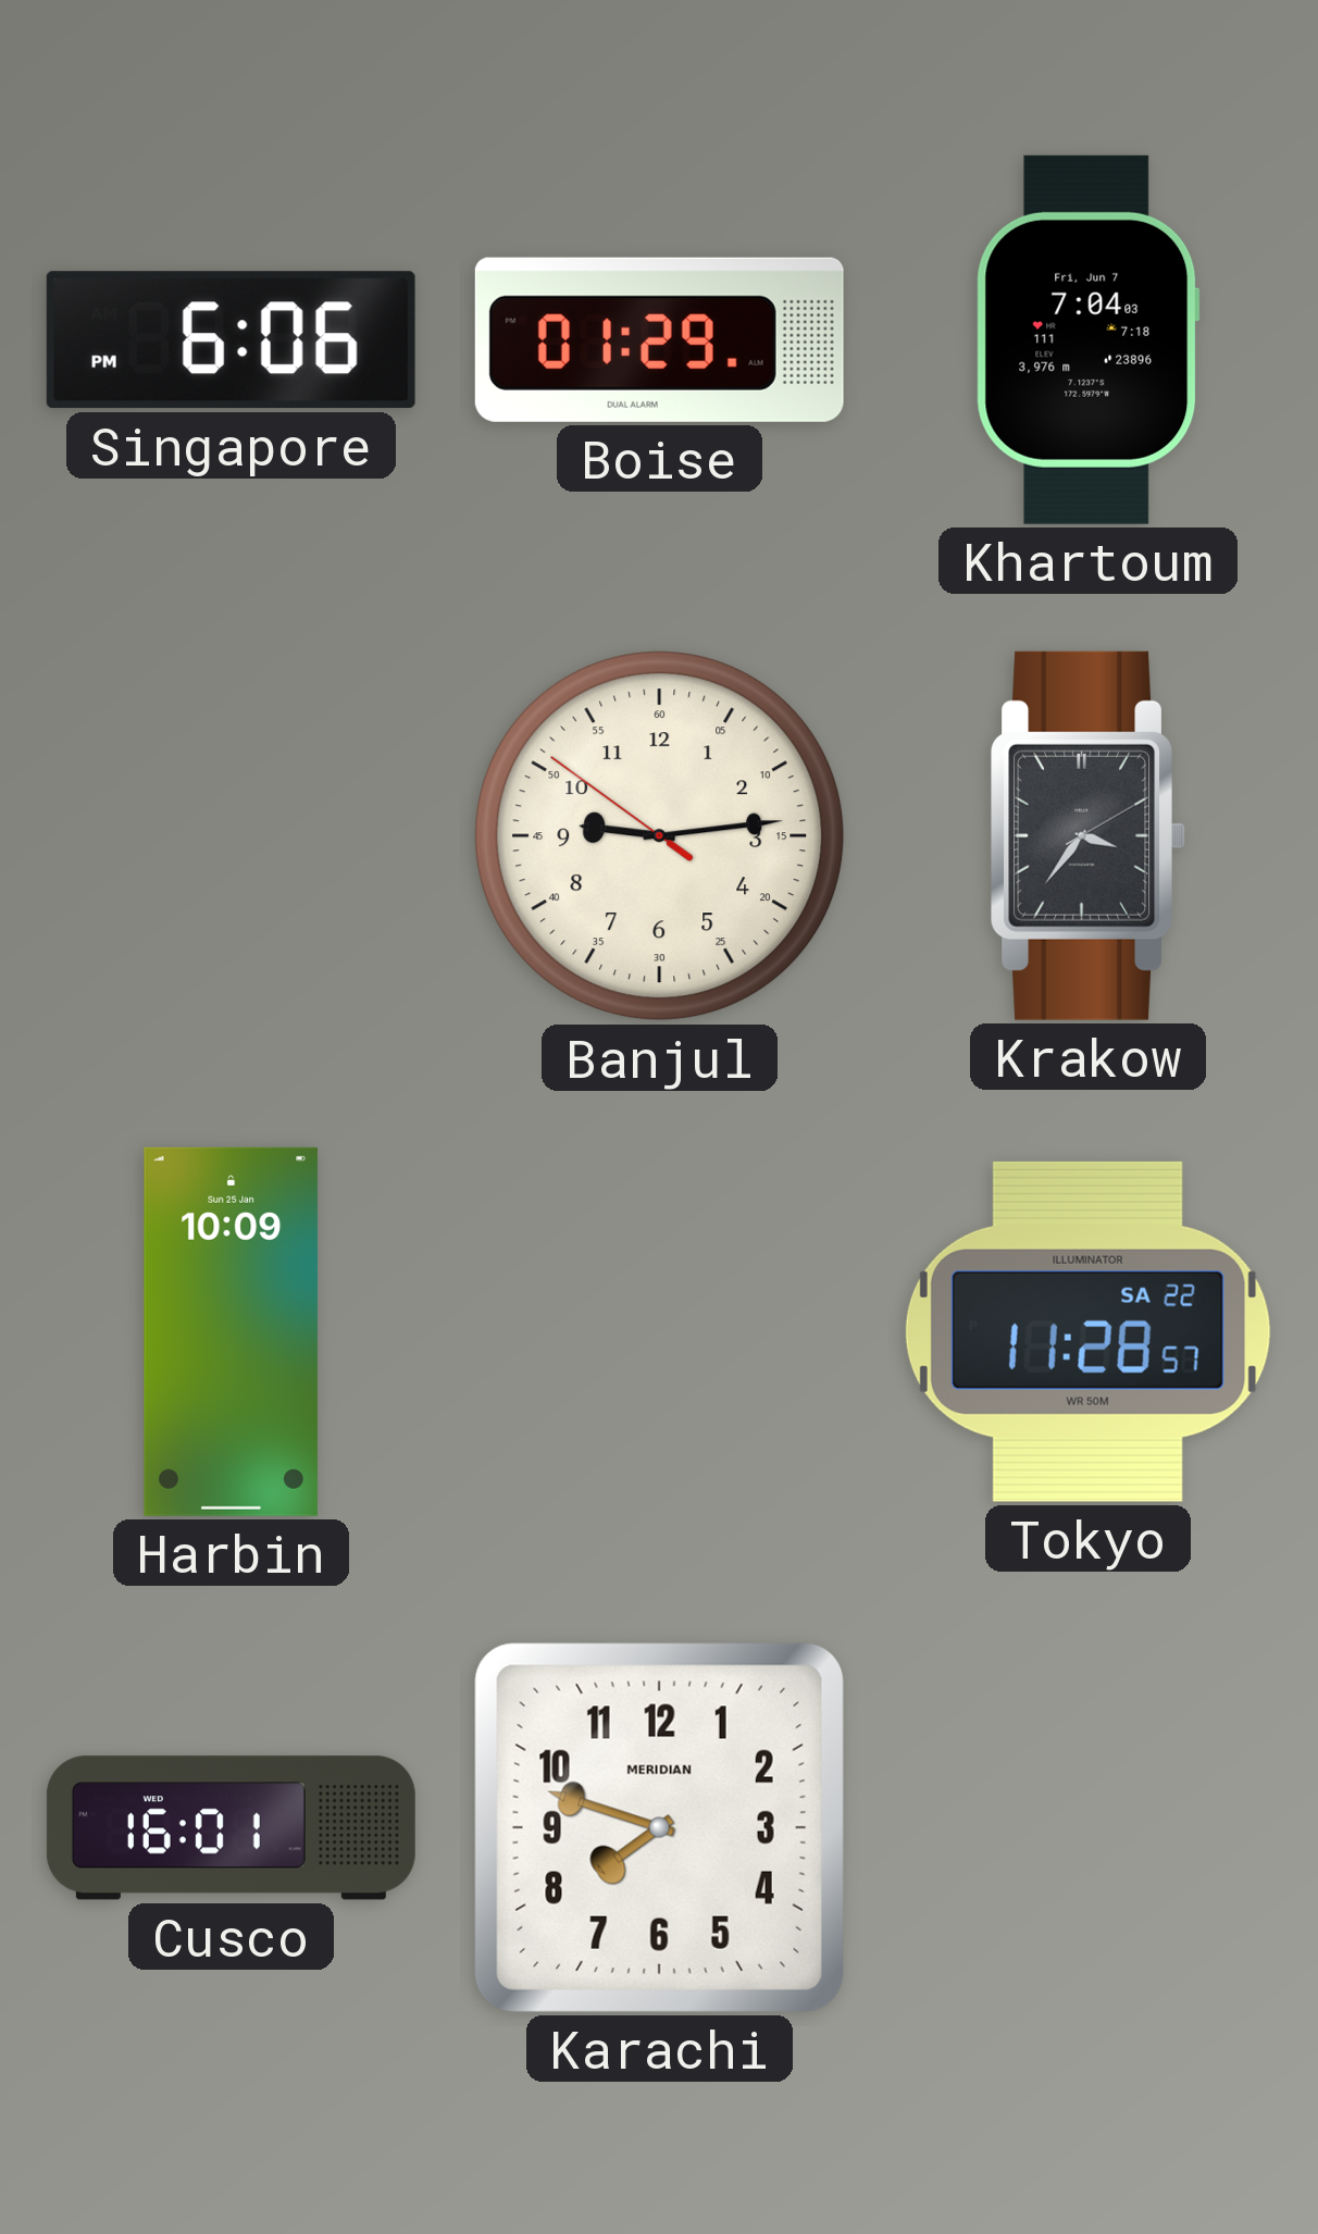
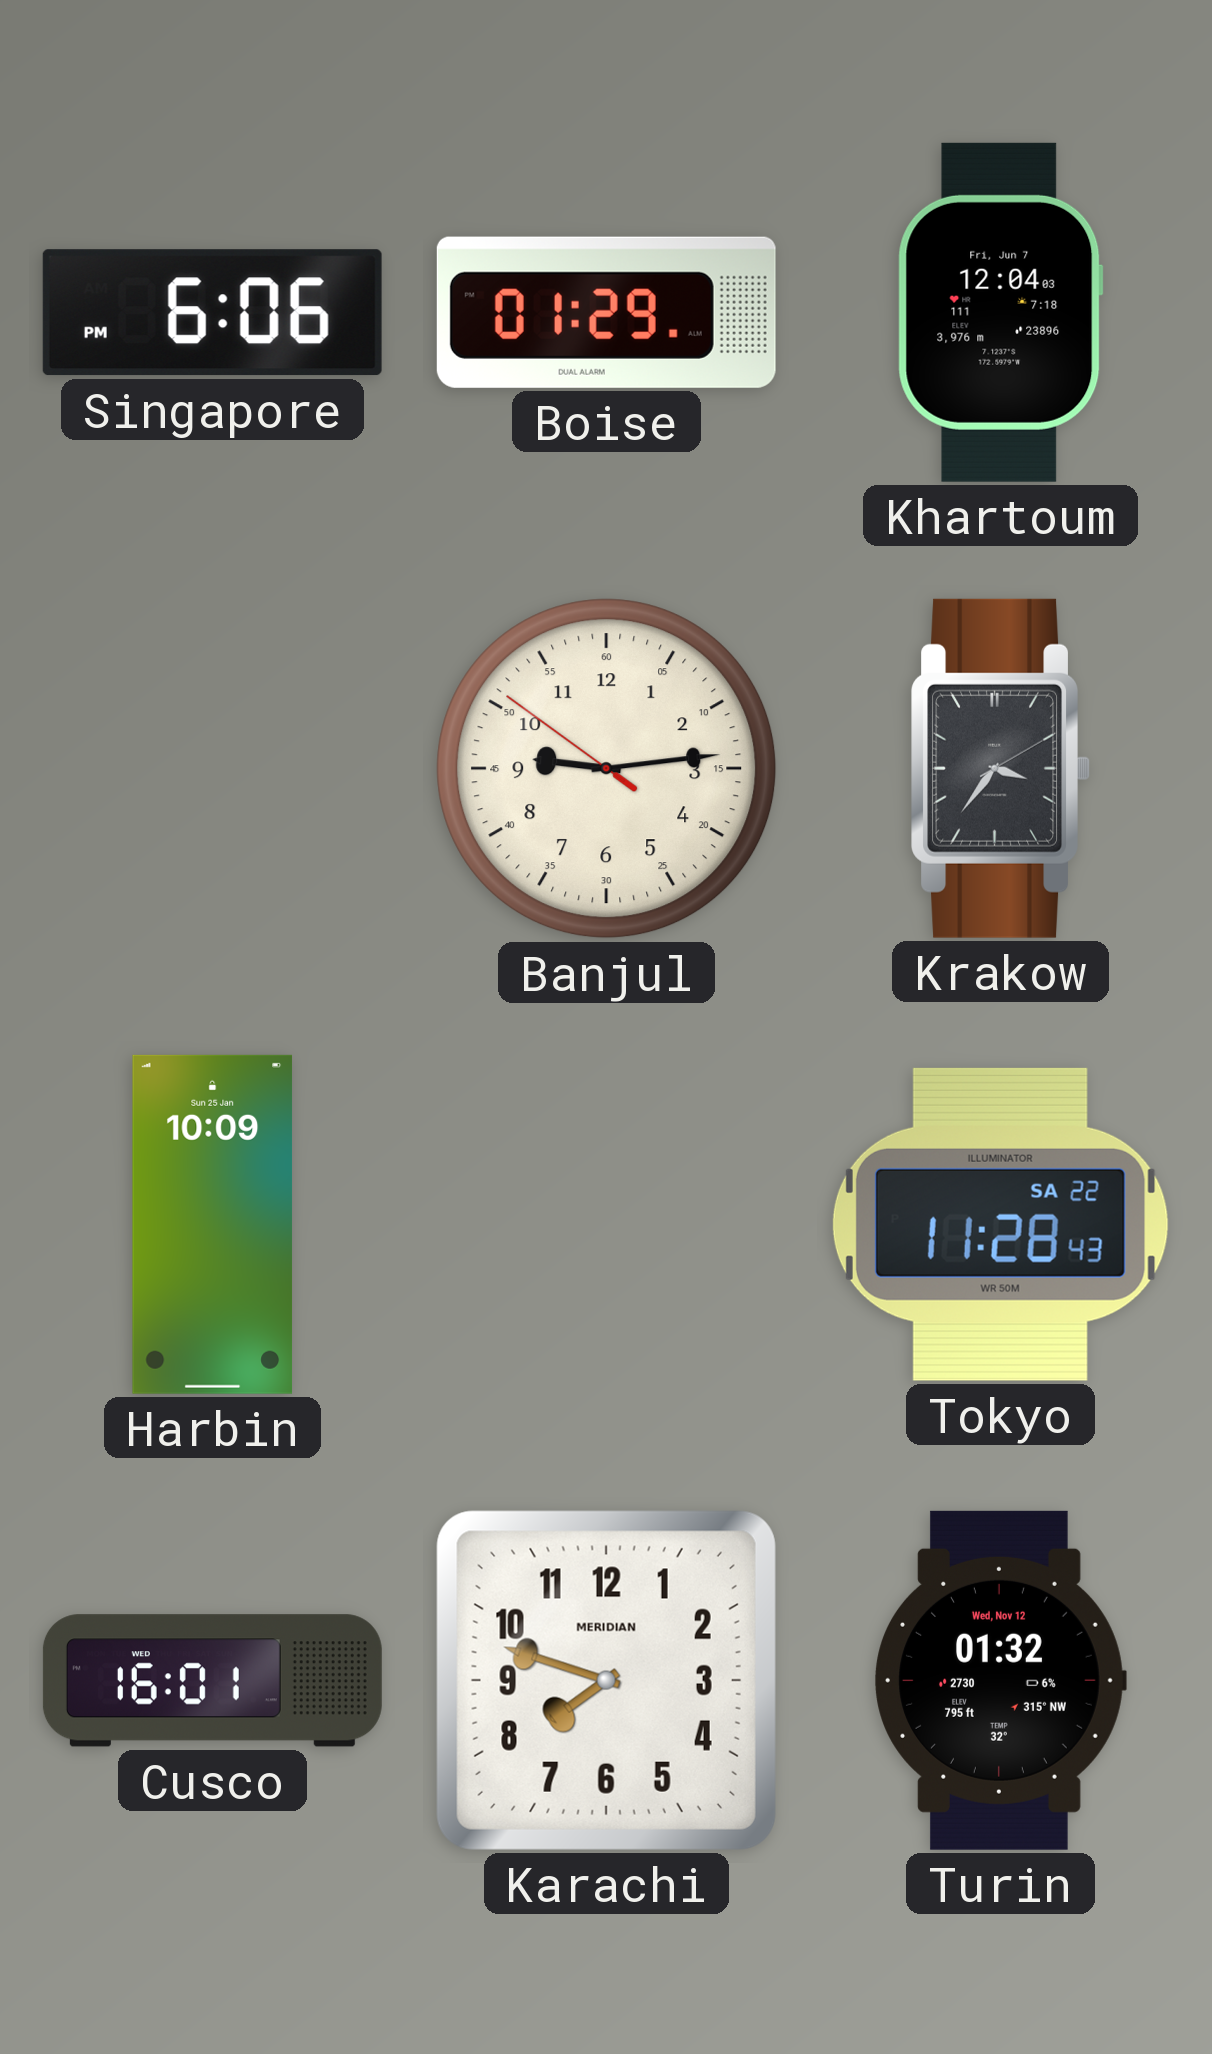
Khartoum: 7:04 -> 12:04
Tokyo: 11:28:57 -> 11:28:43
Turin: none -> 01:32
